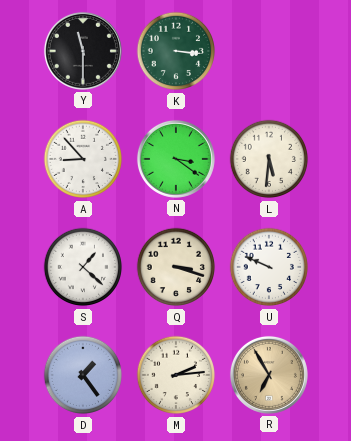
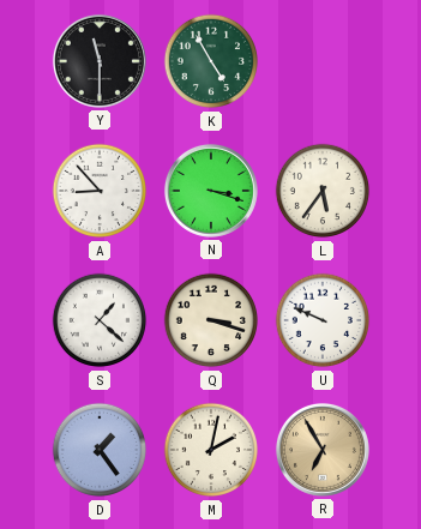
K: 3:16 -> 4:55
N: 3:21 -> 3:18
L: 5:31 -> 5:36
M: 2:14 -> 2:02
